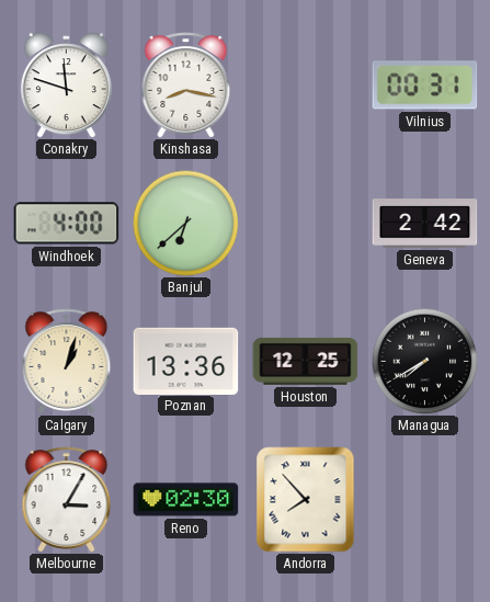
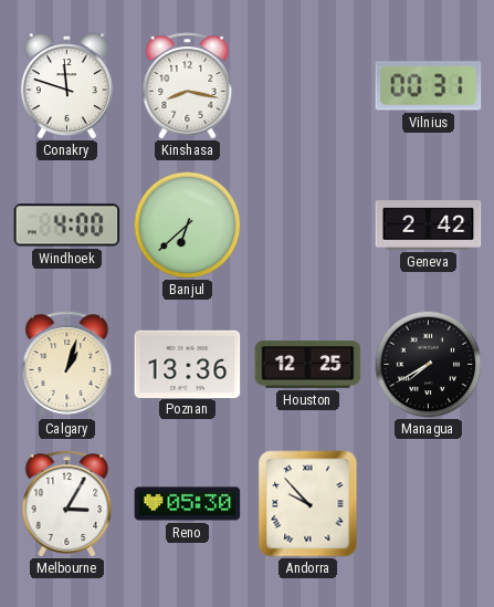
Reno: 02:30 -> 05:30
Andorra: 7:53 -> 9:53
